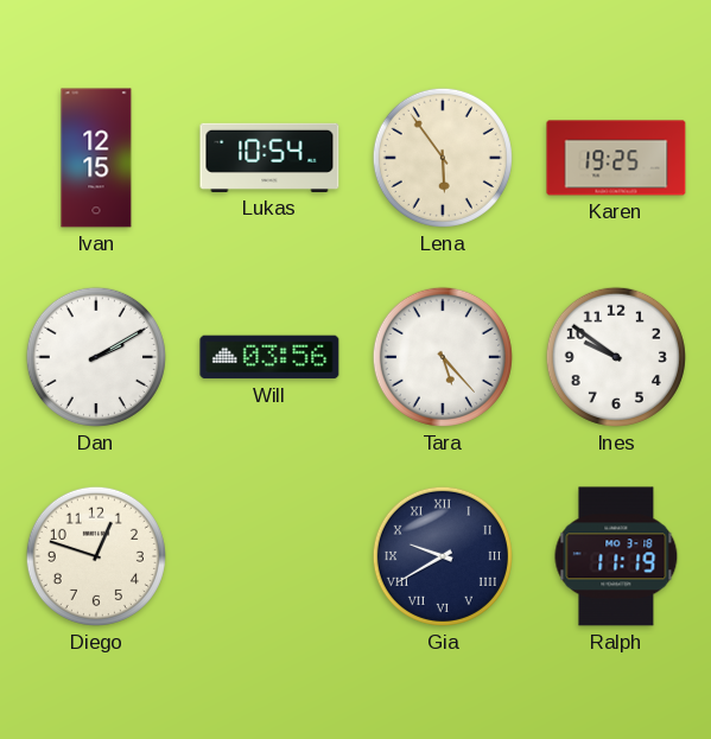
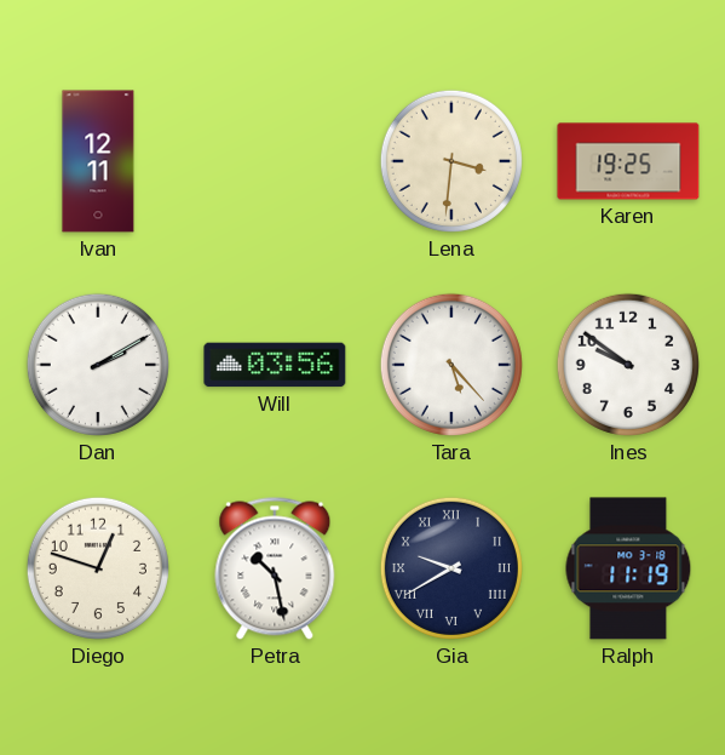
Ivan: 12:15 -> 12:11
Lukas: 10:54 -> none
Lena: 5:54 -> 3:31
Petra: none -> 10:28
